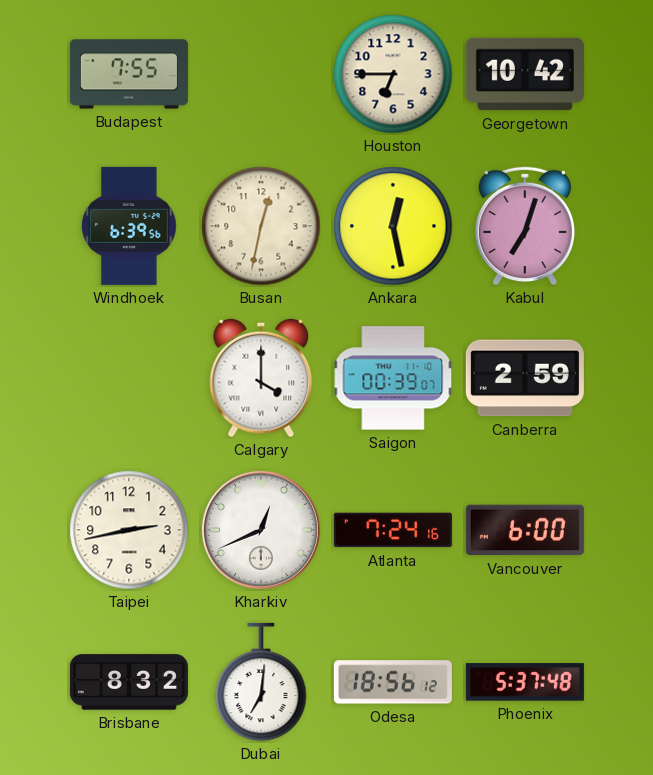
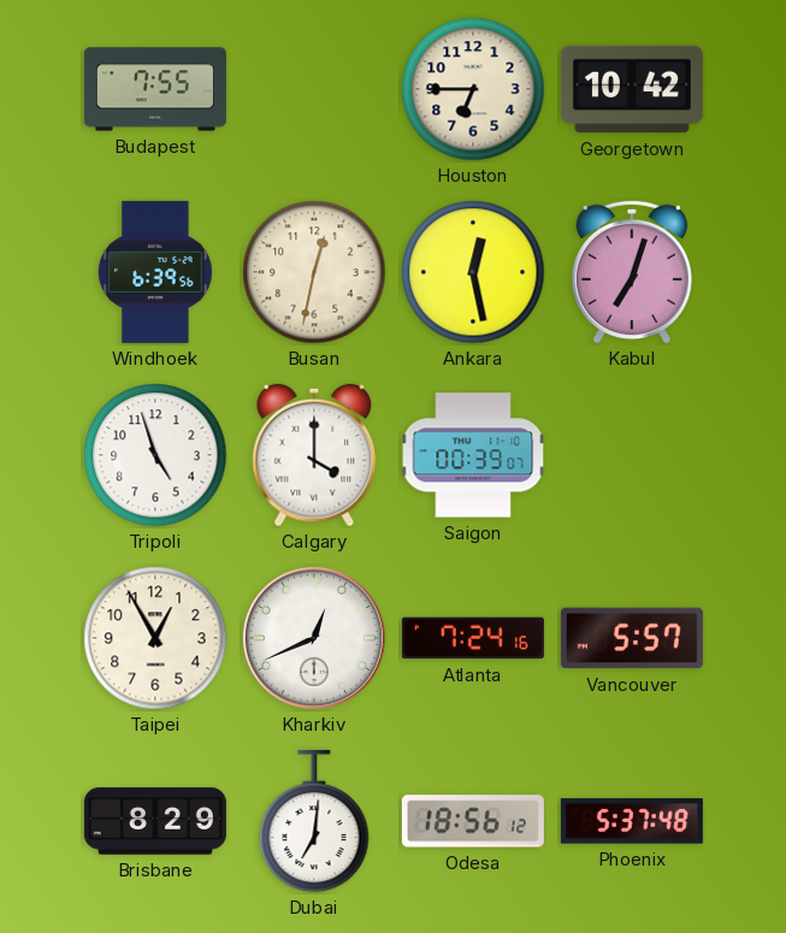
Tripoli: none -> 4:57
Canberra: 2:59 -> none
Taipei: 2:43 -> 12:55
Vancouver: 6:00 -> 5:57
Brisbane: 8:32 -> 8:29
